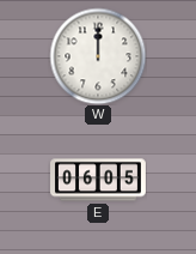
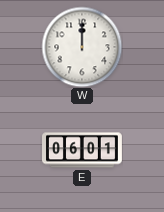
E: 06:05 -> 06:01
